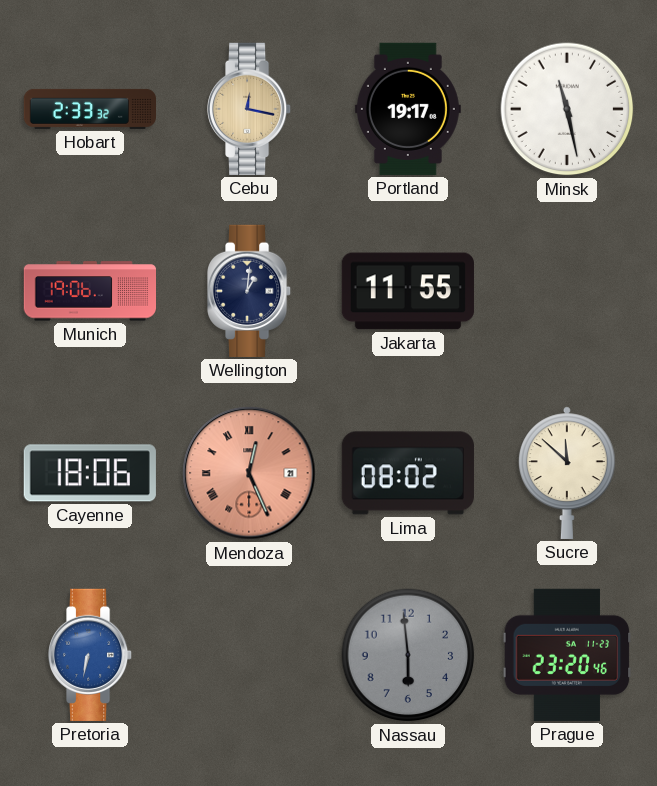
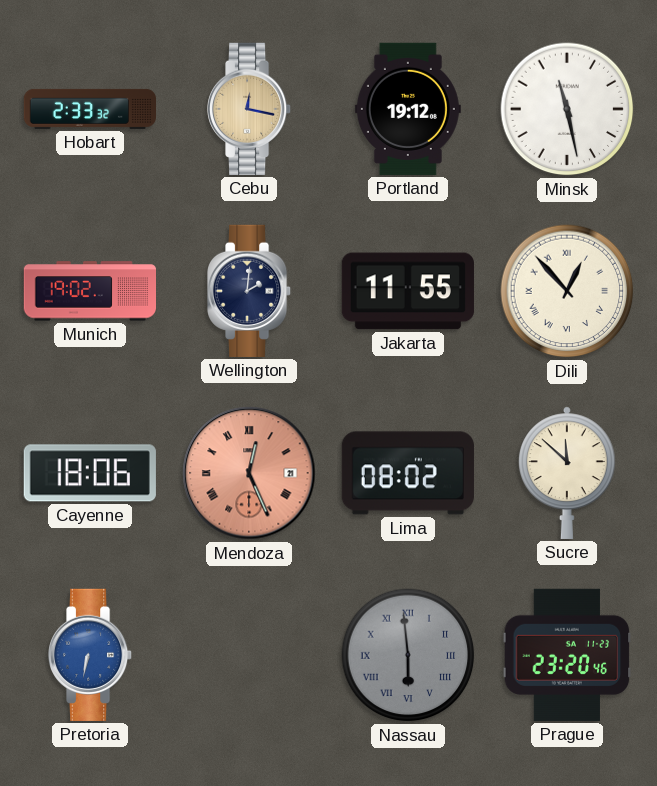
Portland: 19:17 -> 19:12
Munich: 19:06 -> 19:02
Wellington: 1:01 -> 2:01
Dili: none -> 12:53
Nassau numerals: Arabic -> Roman
